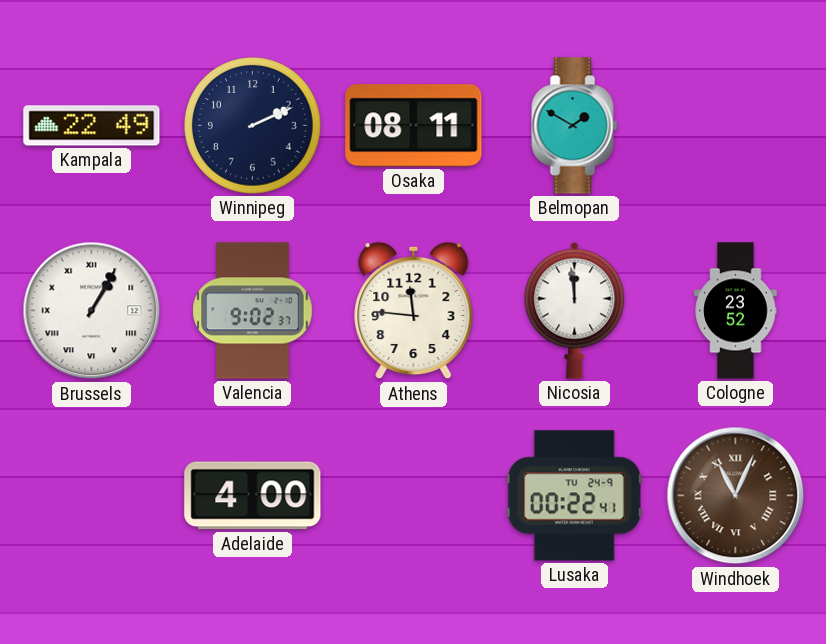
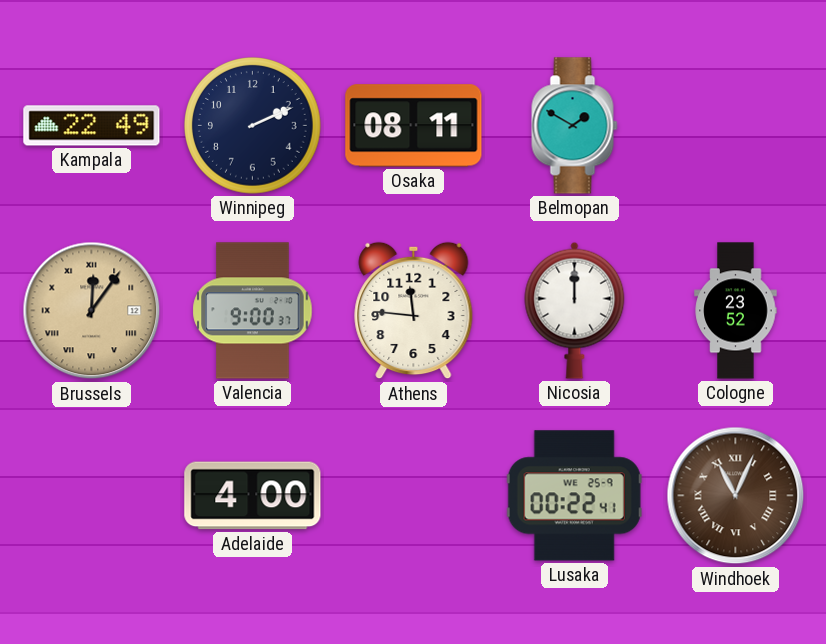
Brussels: 1:05 -> 12:06
Brussels dial: white -> champagne
Valencia: 9:02 -> 9:00
Nicosia: 11:59 -> 12:00
Lusaka date: TU 24-9 -> WE 25-9
